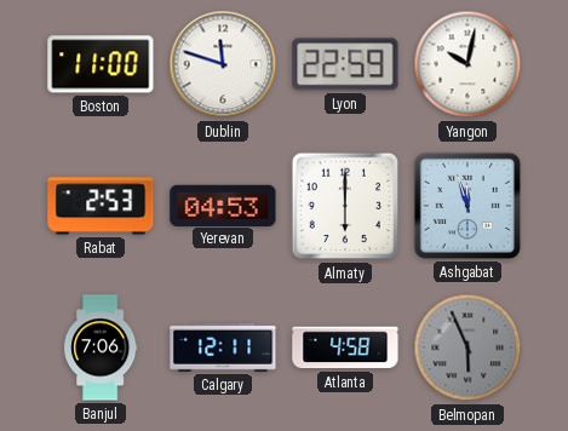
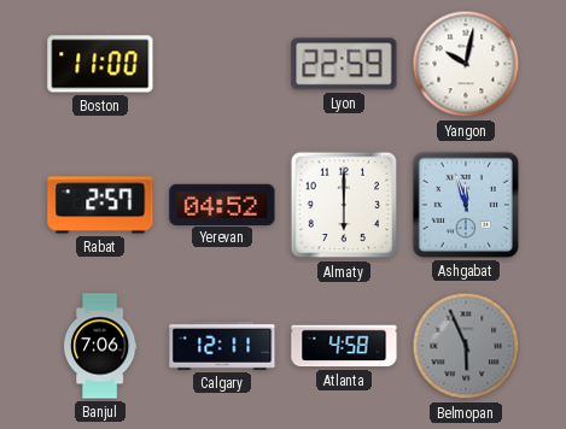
Dublin: 11:48 -> none
Rabat: 2:53 -> 2:57
Yerevan: 04:53 -> 04:52
